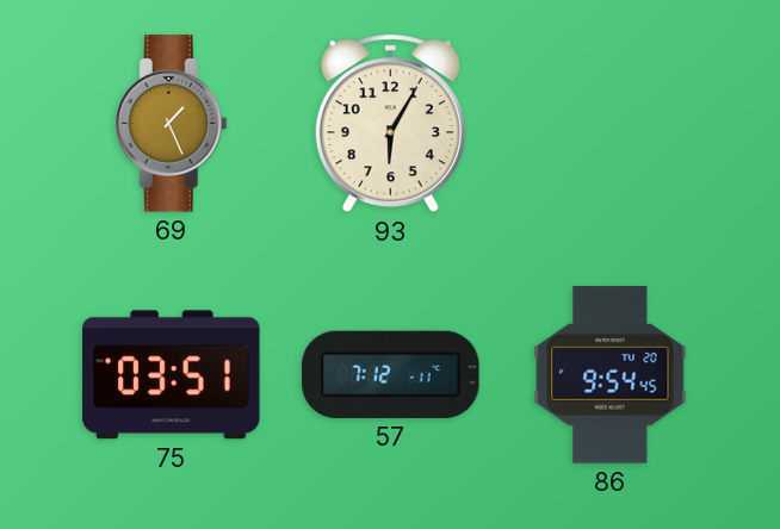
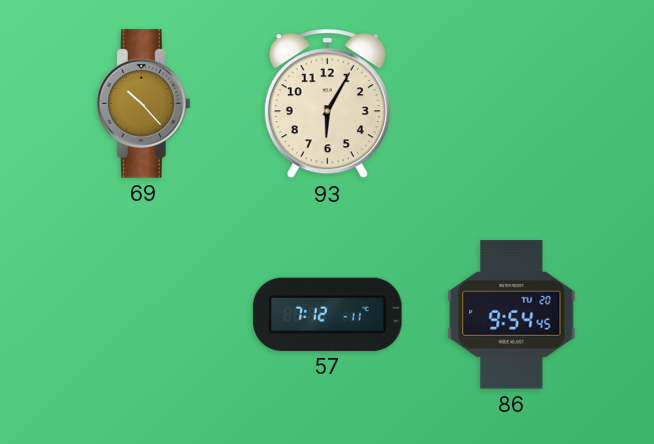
69: 1:26 -> 10:23
75: 03:51 -> none
